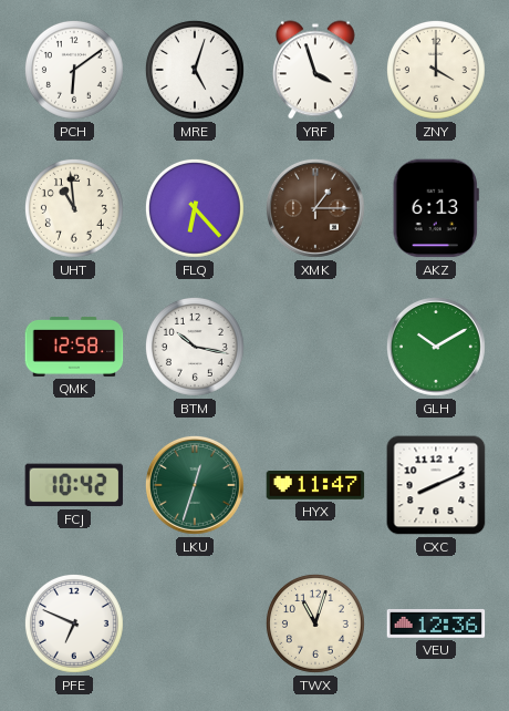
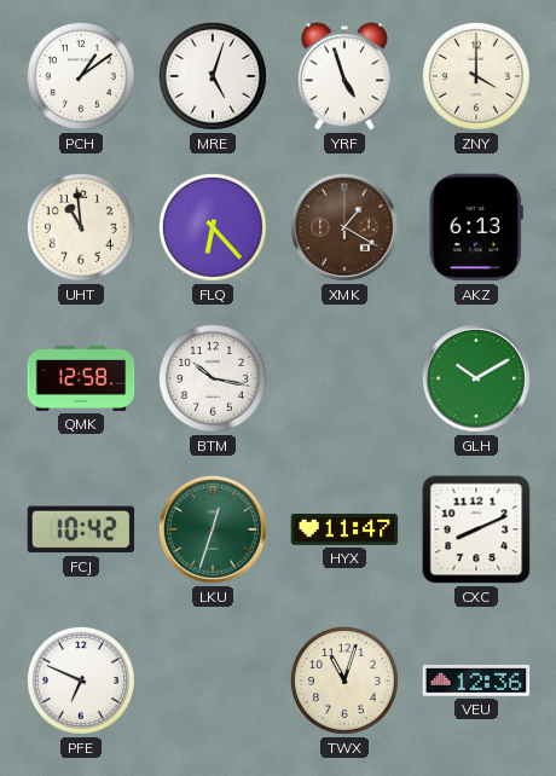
PCH: 6:09 -> 1:09
YRF: 3:57 -> 4:57
XMK: 1:15 -> 1:20
